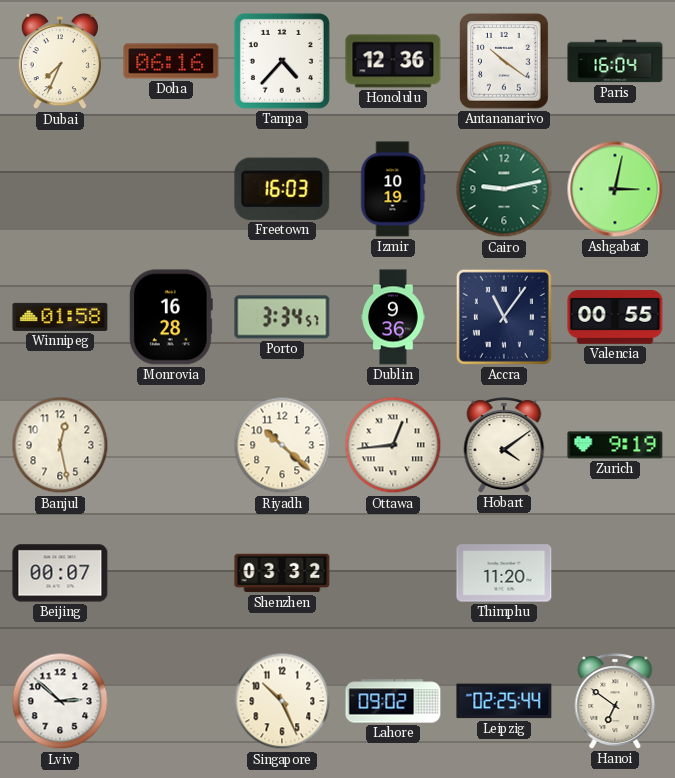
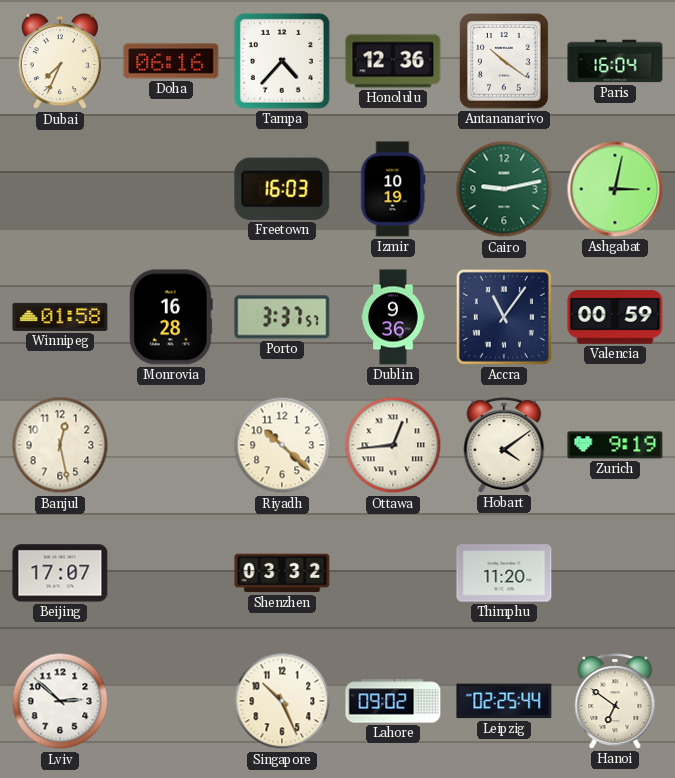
Porto: 3:34 -> 3:37
Valencia: 00:55 -> 00:59
Beijing: 00:07 -> 17:07
